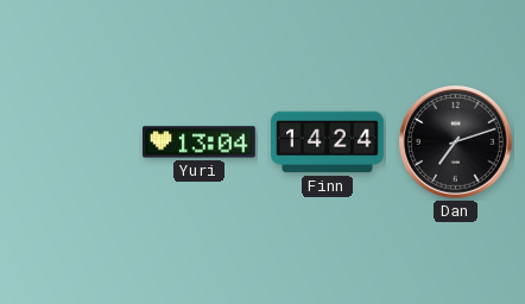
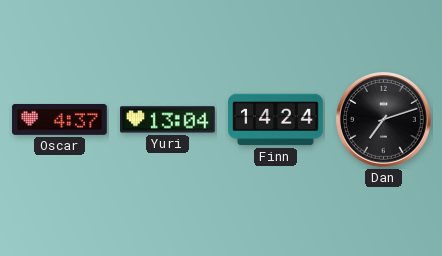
Oscar: none -> 4:37
